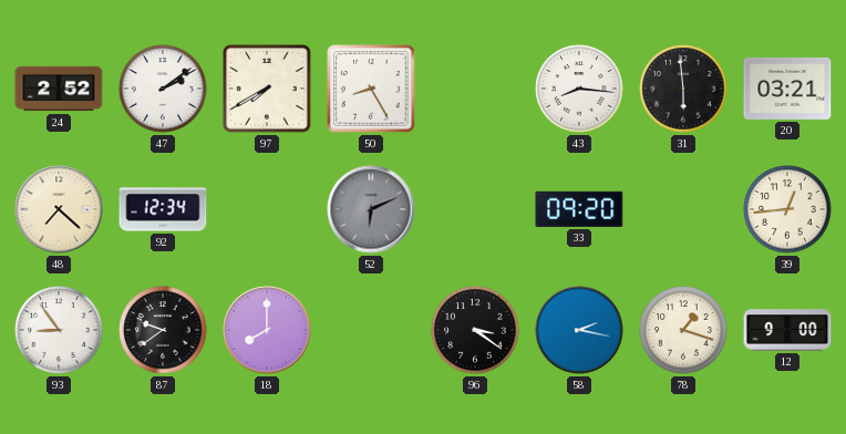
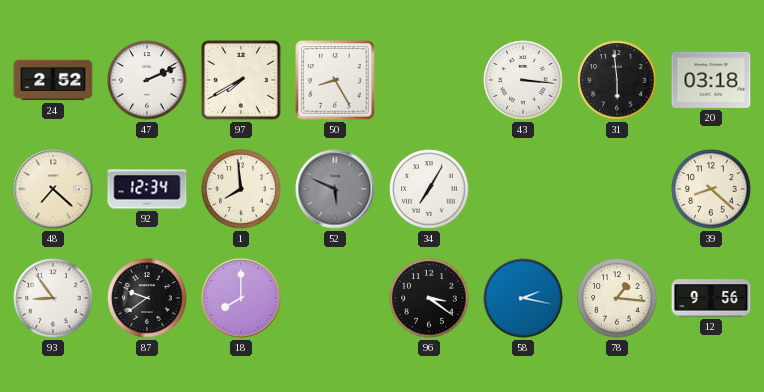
47: 2:09 -> 2:11
43: 8:16 -> 3:16
20: 03:21 -> 03:18
1: none -> 7:59
52: 6:11 -> 5:49
34: none -> 7:05
33: 09:20 -> none
39: 12:44 -> 8:22
78: 1:18 -> 1:16
12: 9:00 -> 9:56
